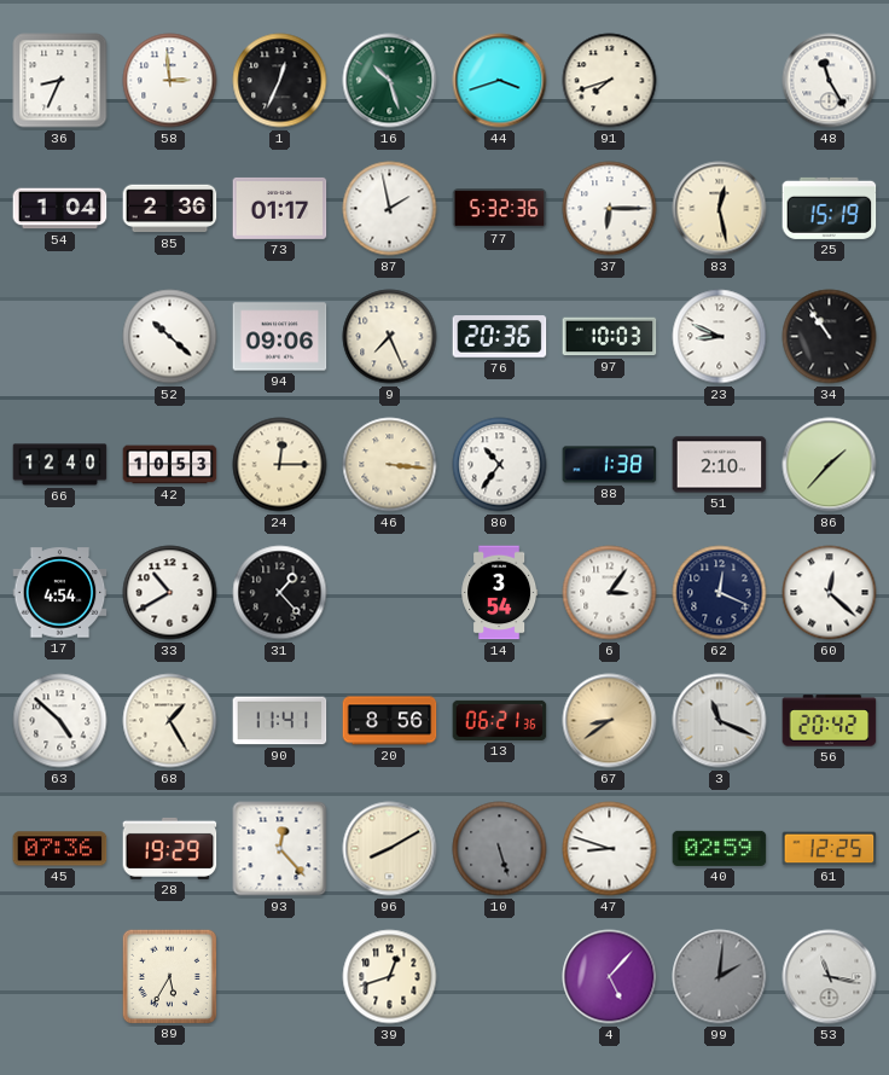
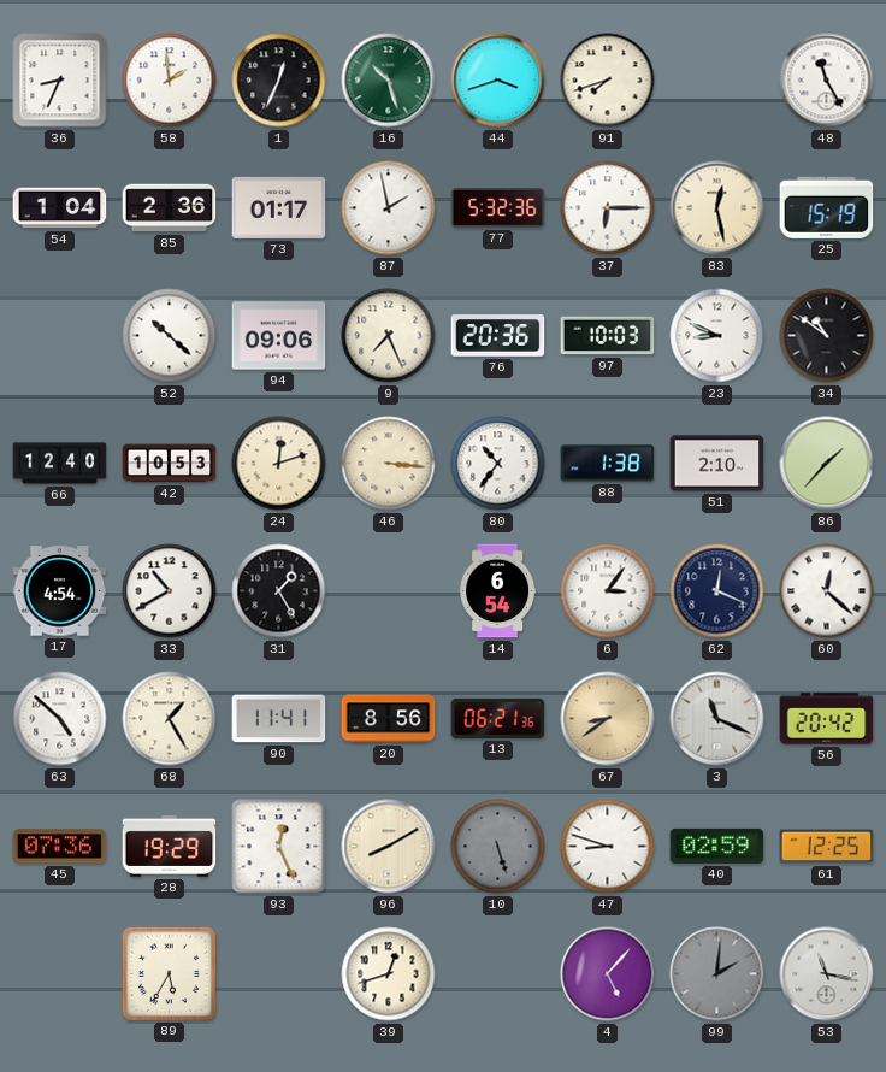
58: 2:59 -> 1:59
34: 10:54 -> 10:51
24: 12:15 -> 12:12
31: 1:23 -> 1:25
14: 3:54 -> 6:54
93: 12:23 -> 12:26
